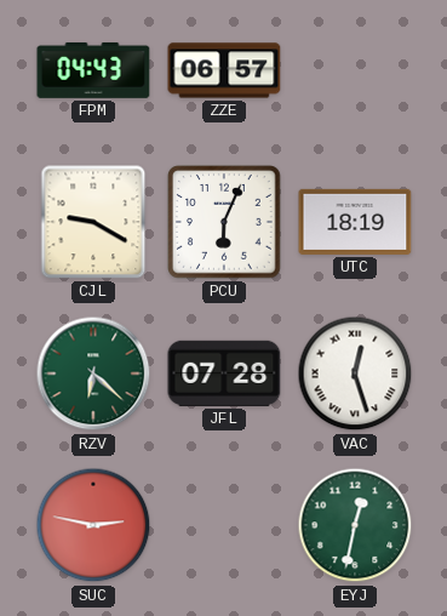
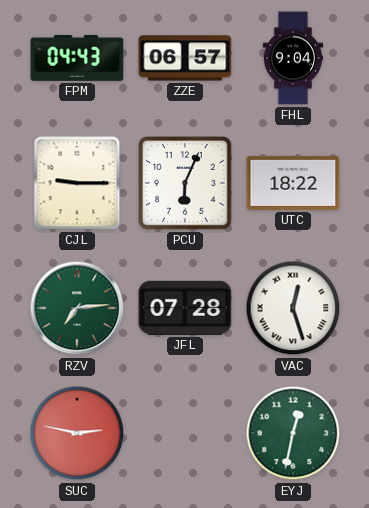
FHL: none -> 9:04
CJL: 9:20 -> 9:15
UTC: 18:19 -> 18:22
RZV: 6:22 -> 7:14
